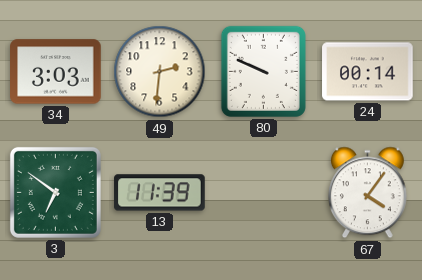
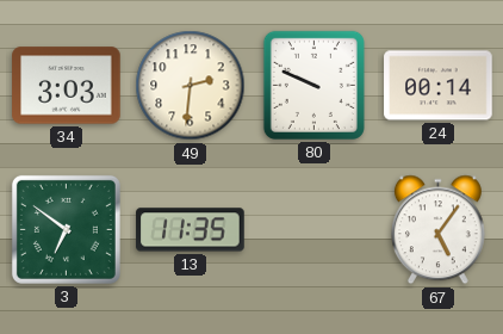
13: 11:39 -> 11:35
67: 4:06 -> 5:06
